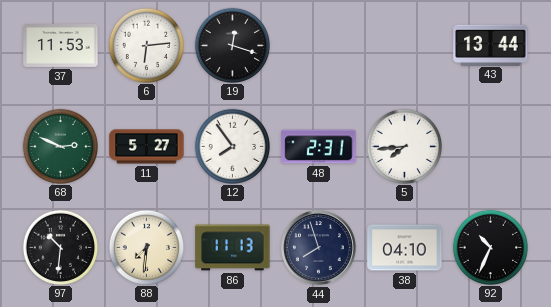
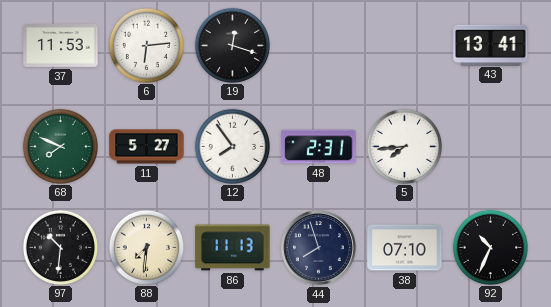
43: 13:44 -> 13:41
68: 2:49 -> 7:49
38: 04:10 -> 07:10
